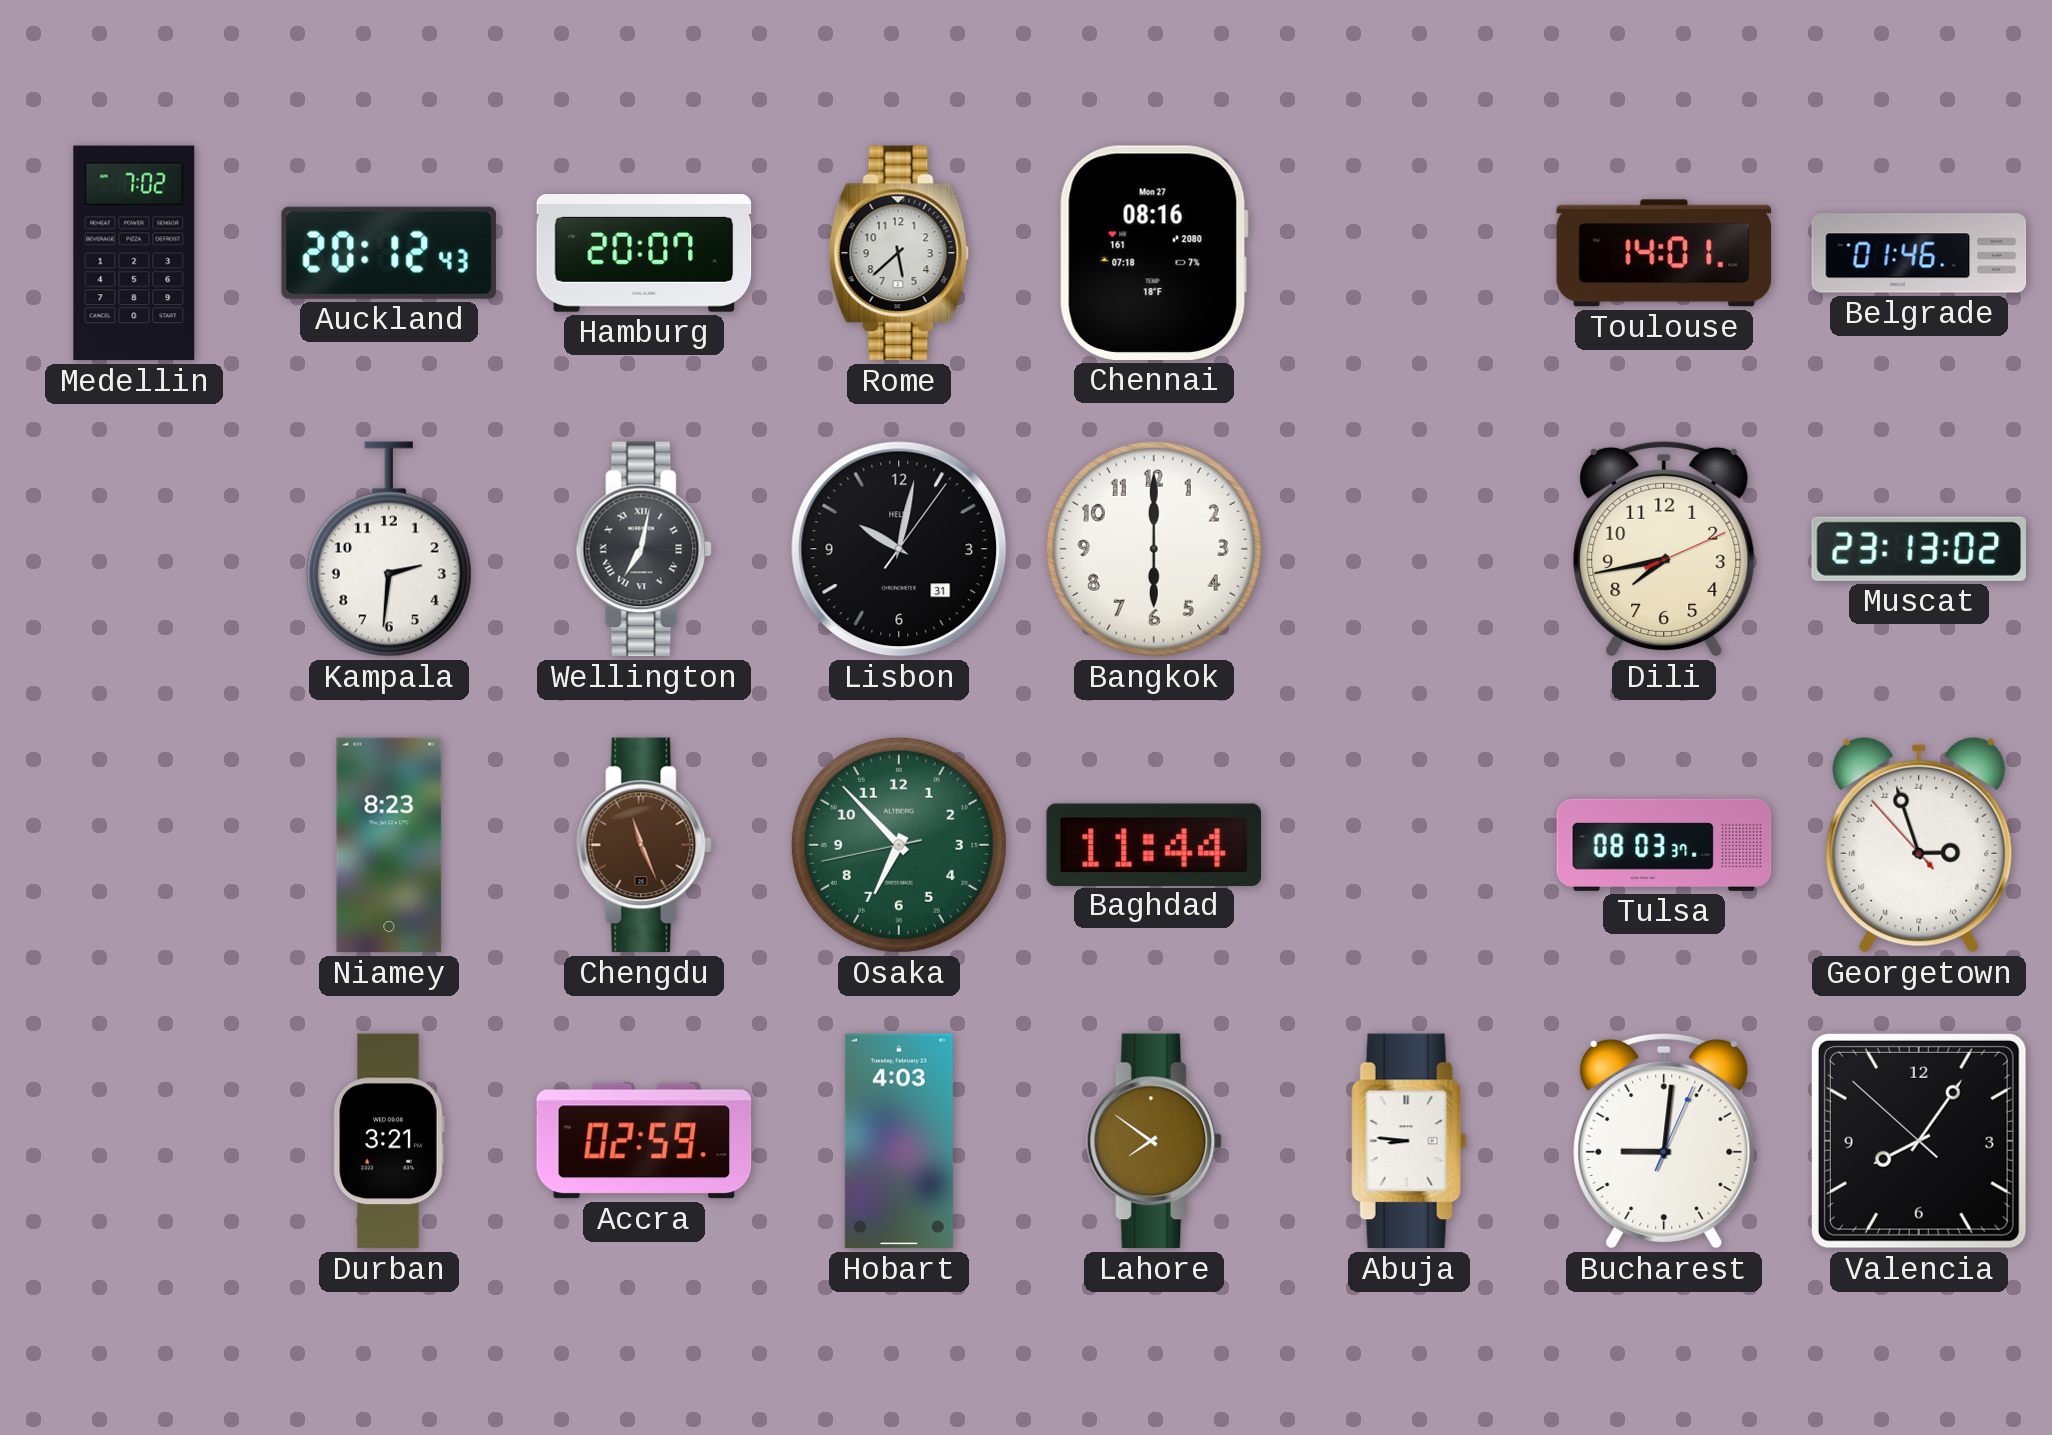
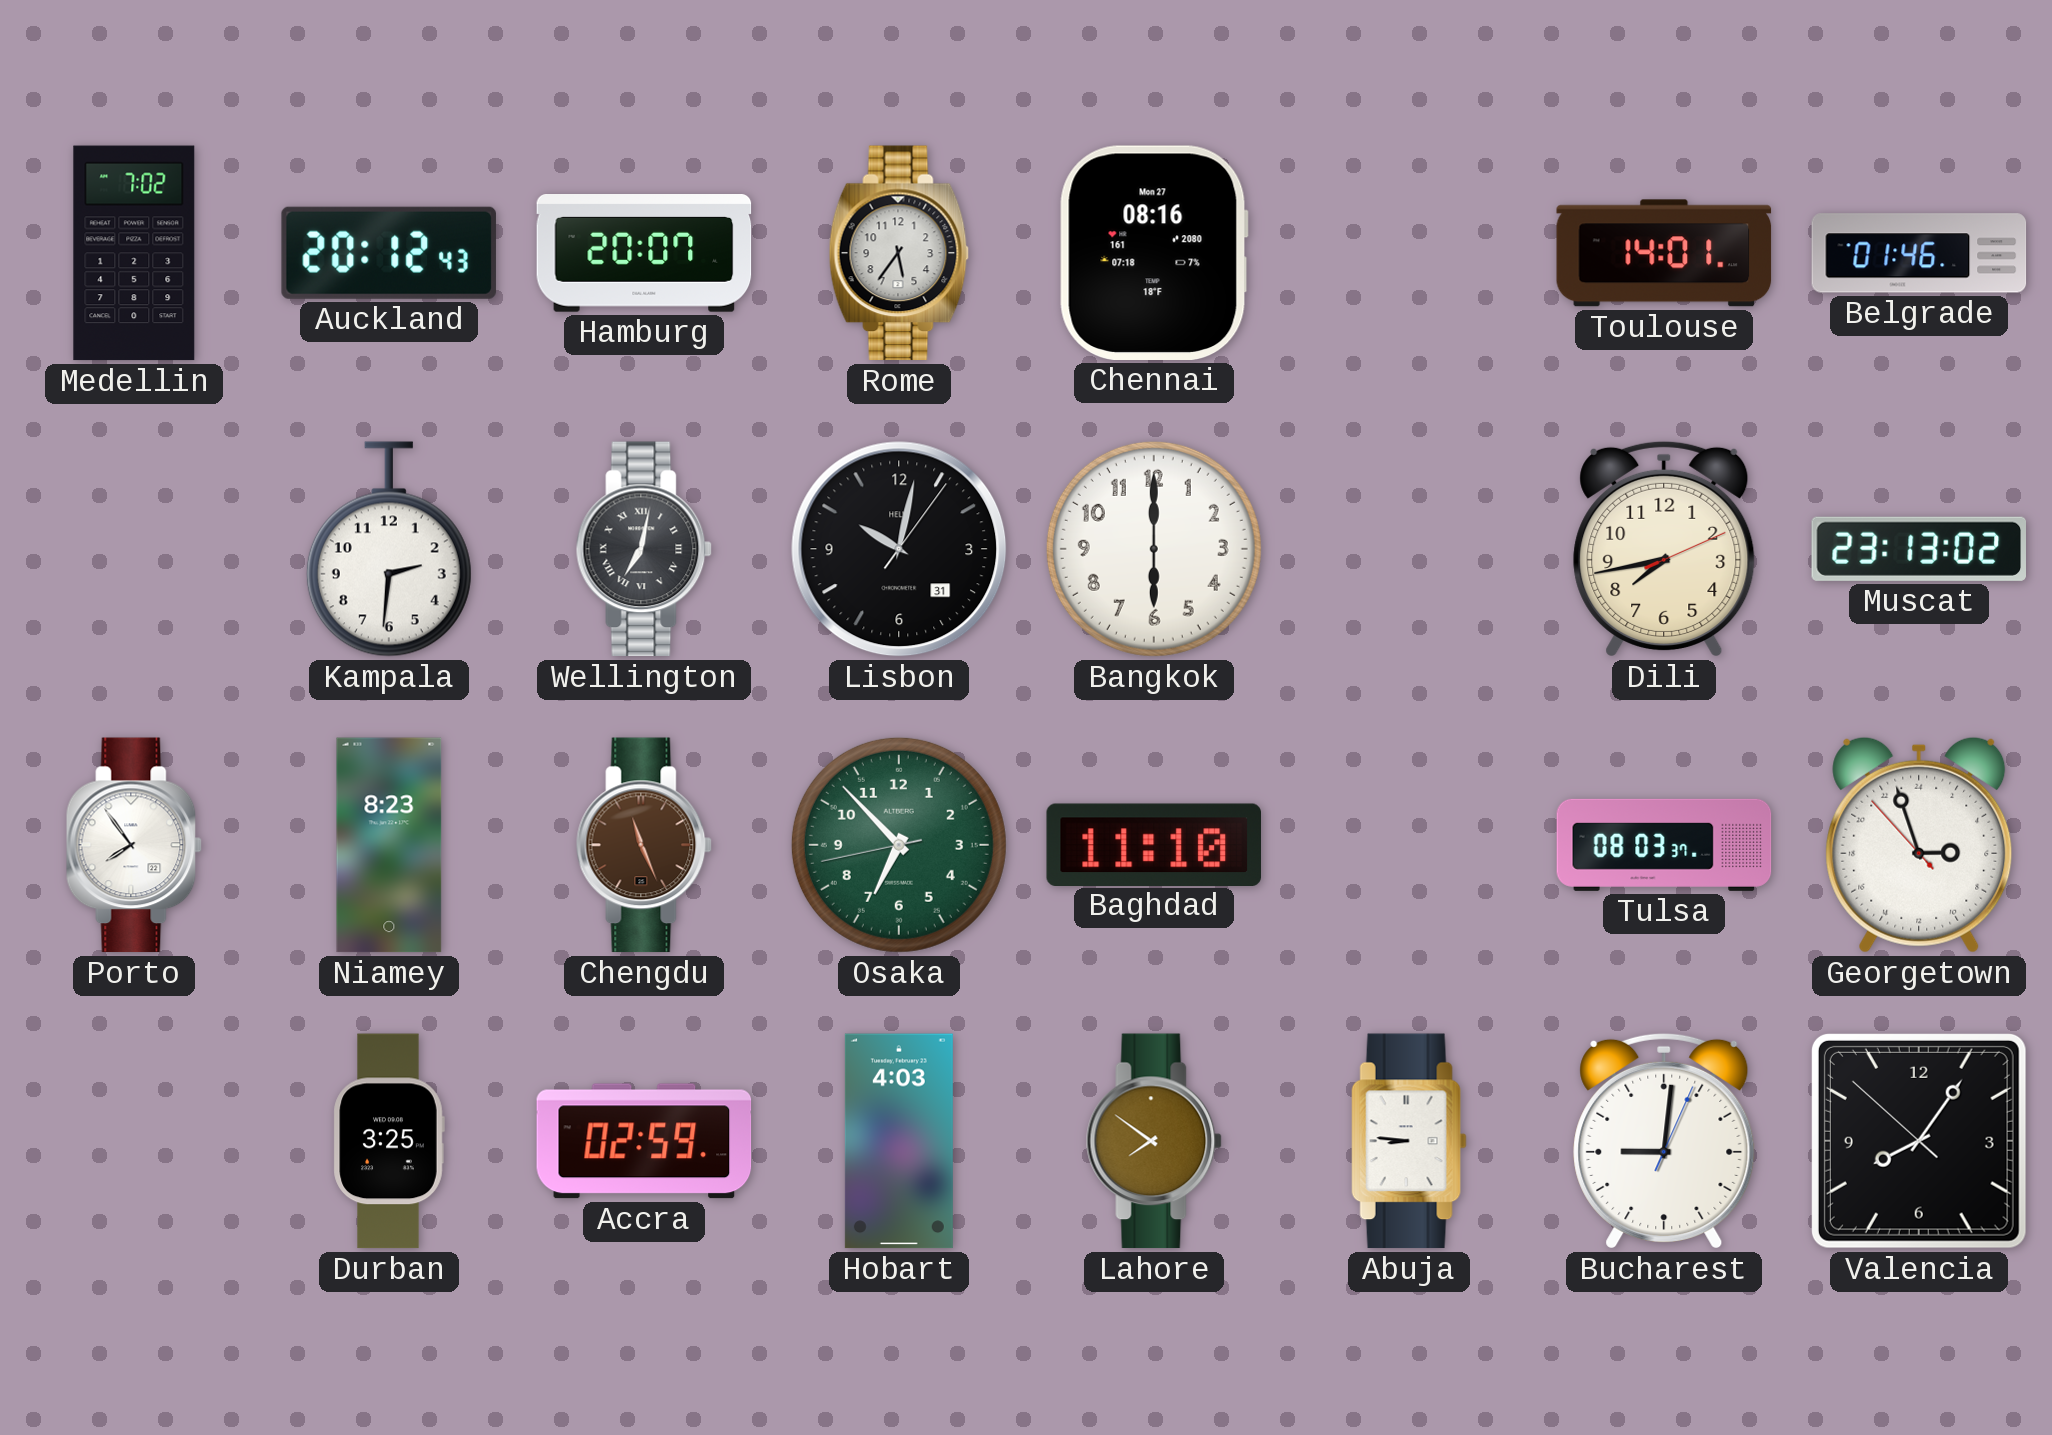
Rome: 5:38 -> 5:36
Porto: none -> 7:54
Baghdad: 11:44 -> 11:10
Durban: 3:21 -> 3:25
